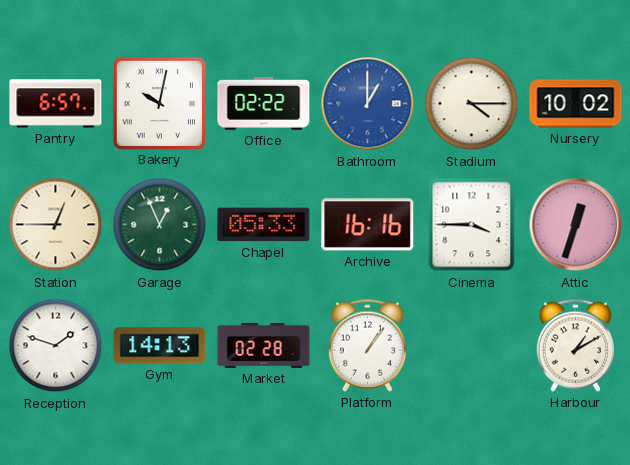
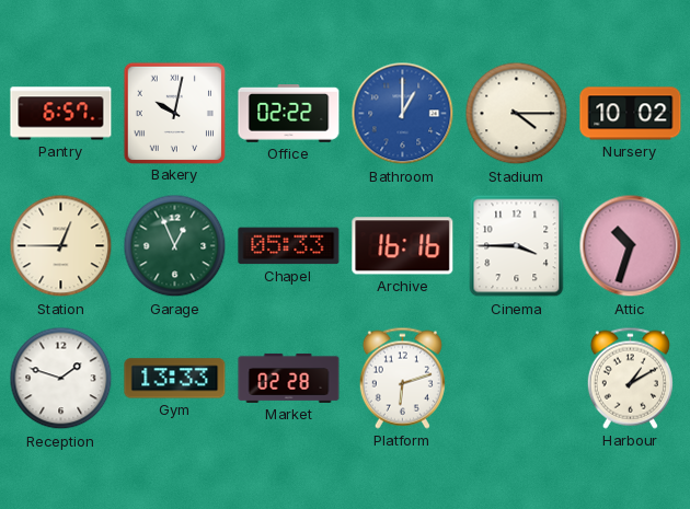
Attic: 12:33 -> 10:33
Gym: 14:13 -> 13:33
Platform: 1:06 -> 6:12
